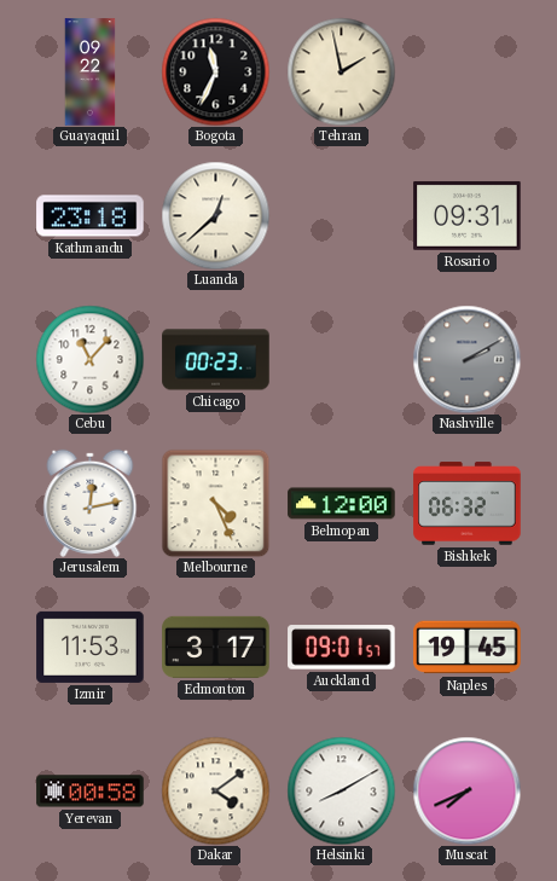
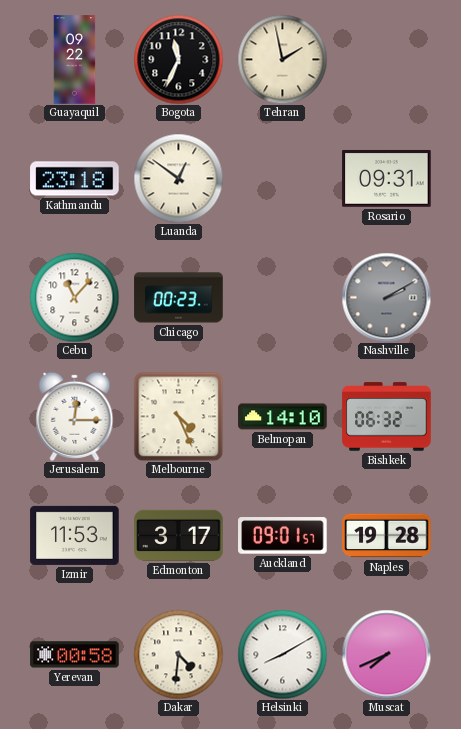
Luanda: 12:38 -> 12:51
Jerusalem: 12:13 -> 12:15
Belmopan: 12:00 -> 14:10
Naples: 19:45 -> 19:28
Dakar: 4:09 -> 4:31
